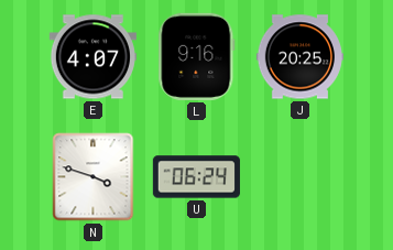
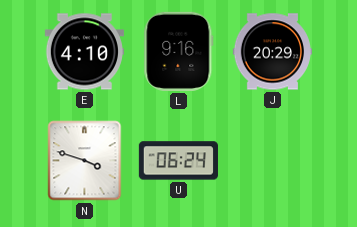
E: 4:07 -> 4:10
J: 20:25 -> 20:29
